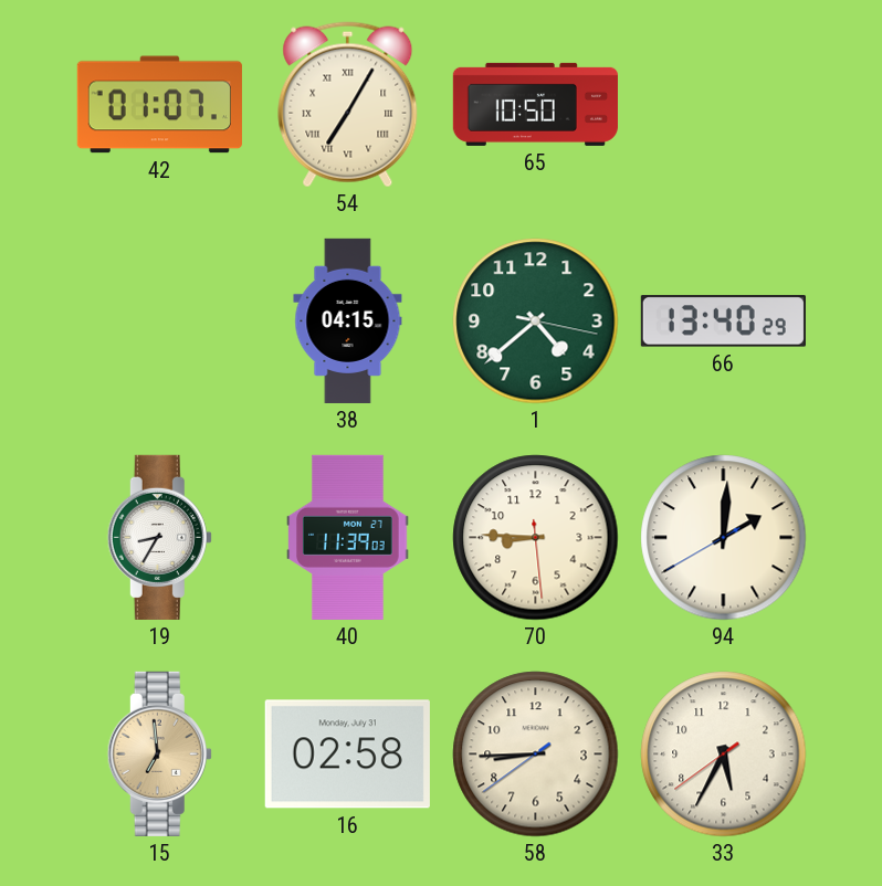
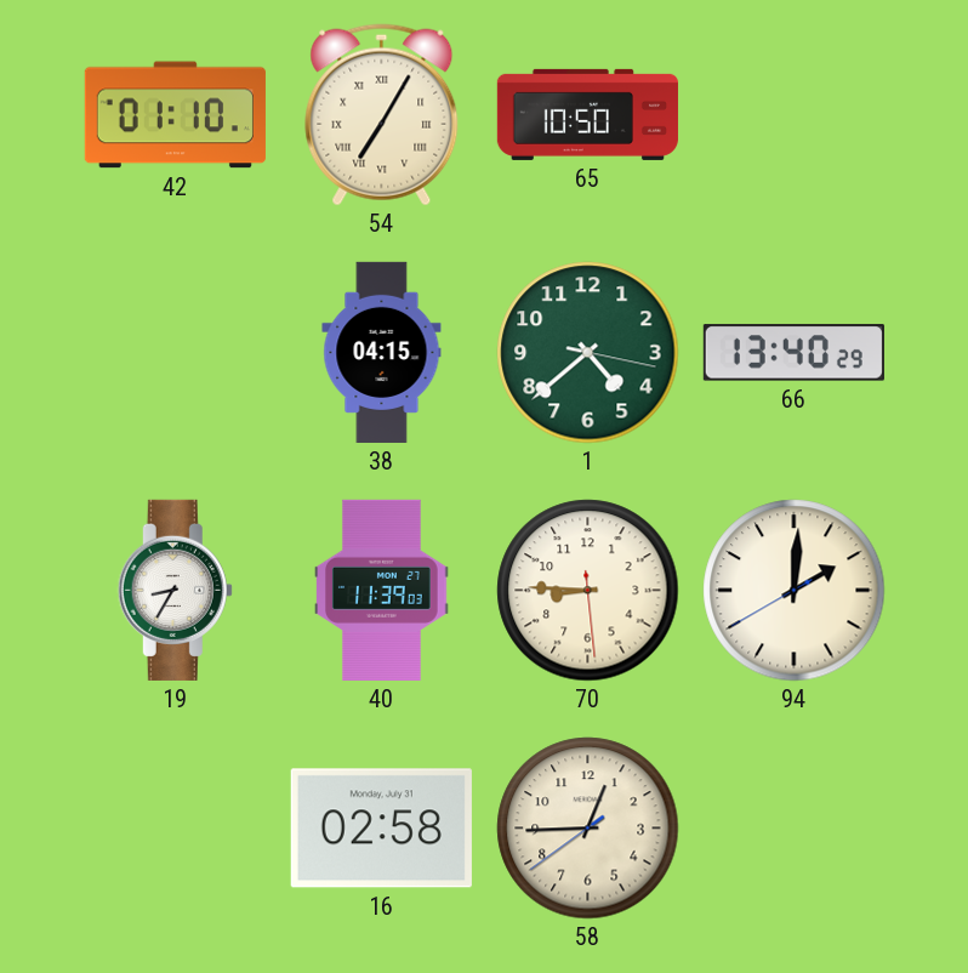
42: 01:07 -> 01:10
15: 6:59 -> none
58: 8:44 -> 12:44
33: 5:34 -> none
